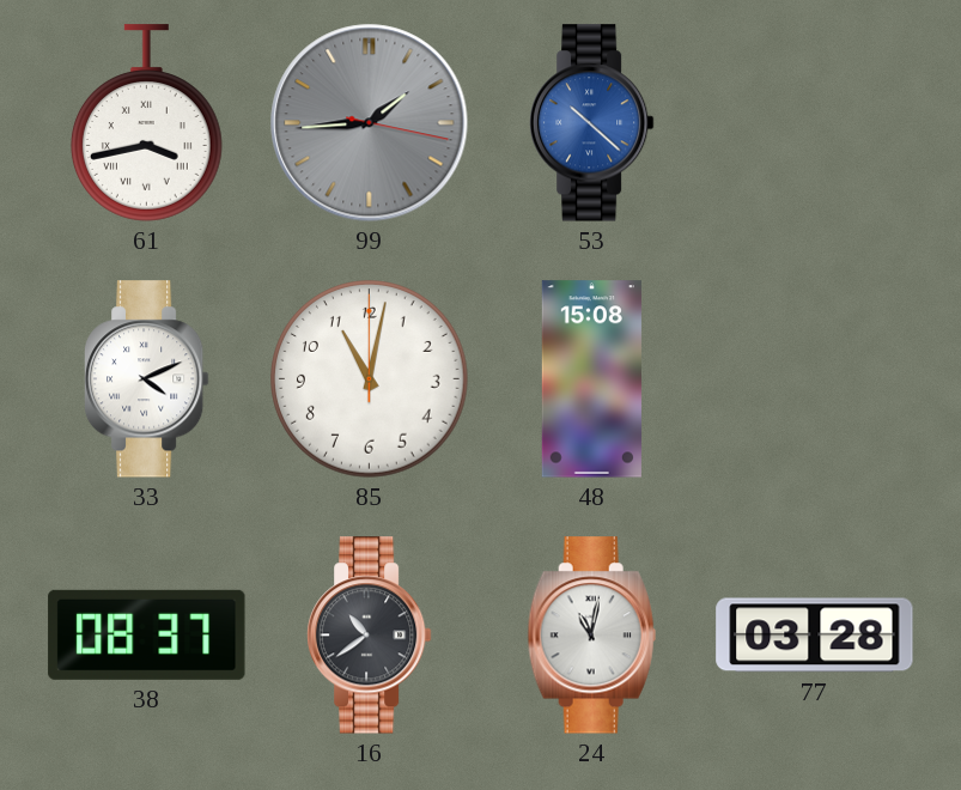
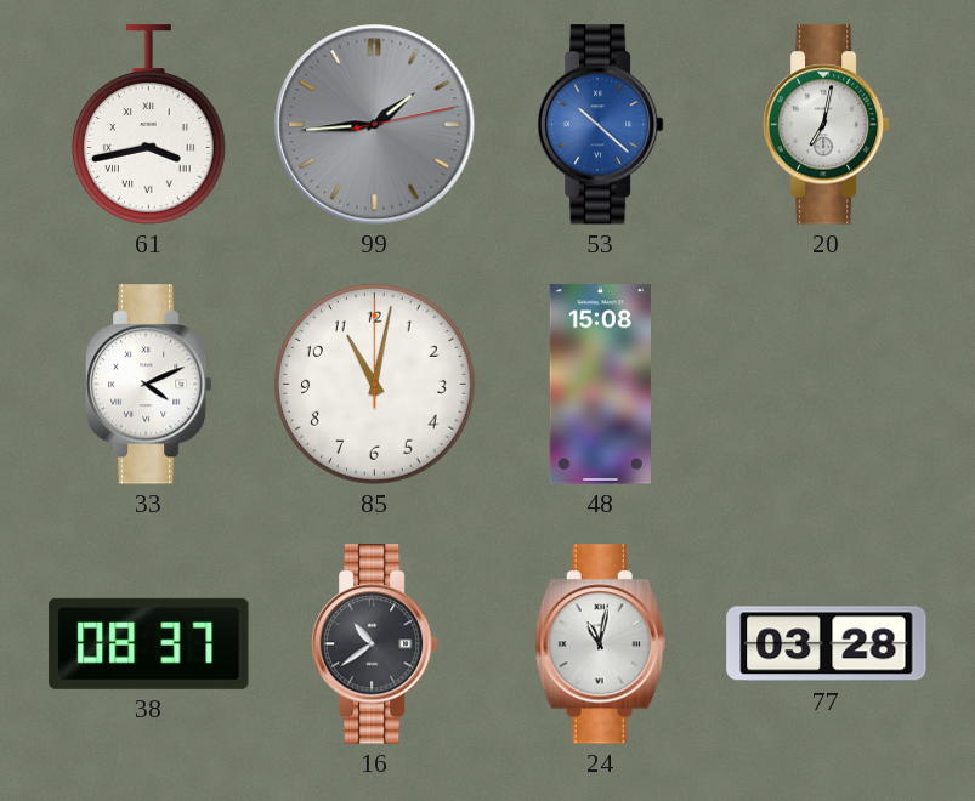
99: 1:44:17 -> 1:44:13
20: none -> 7:02
